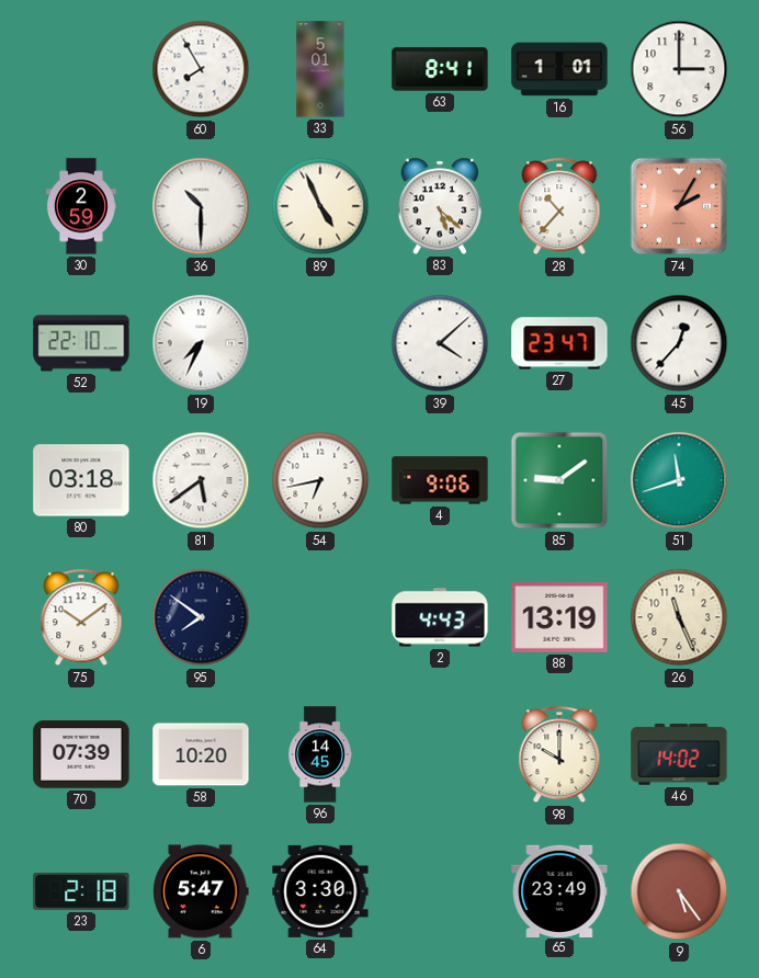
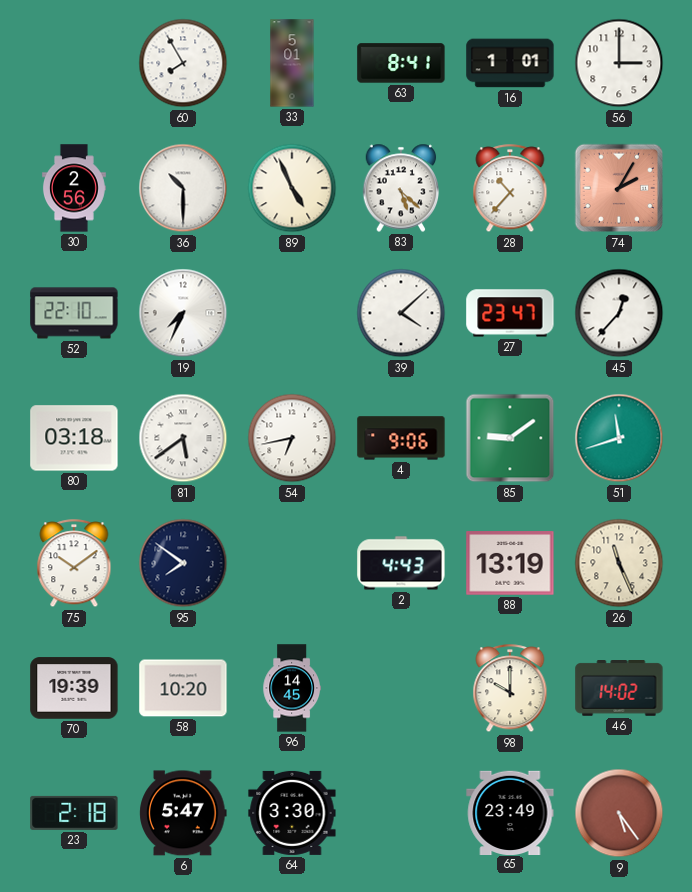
30: 2:59 -> 2:56
70: 07:39 -> 19:39
